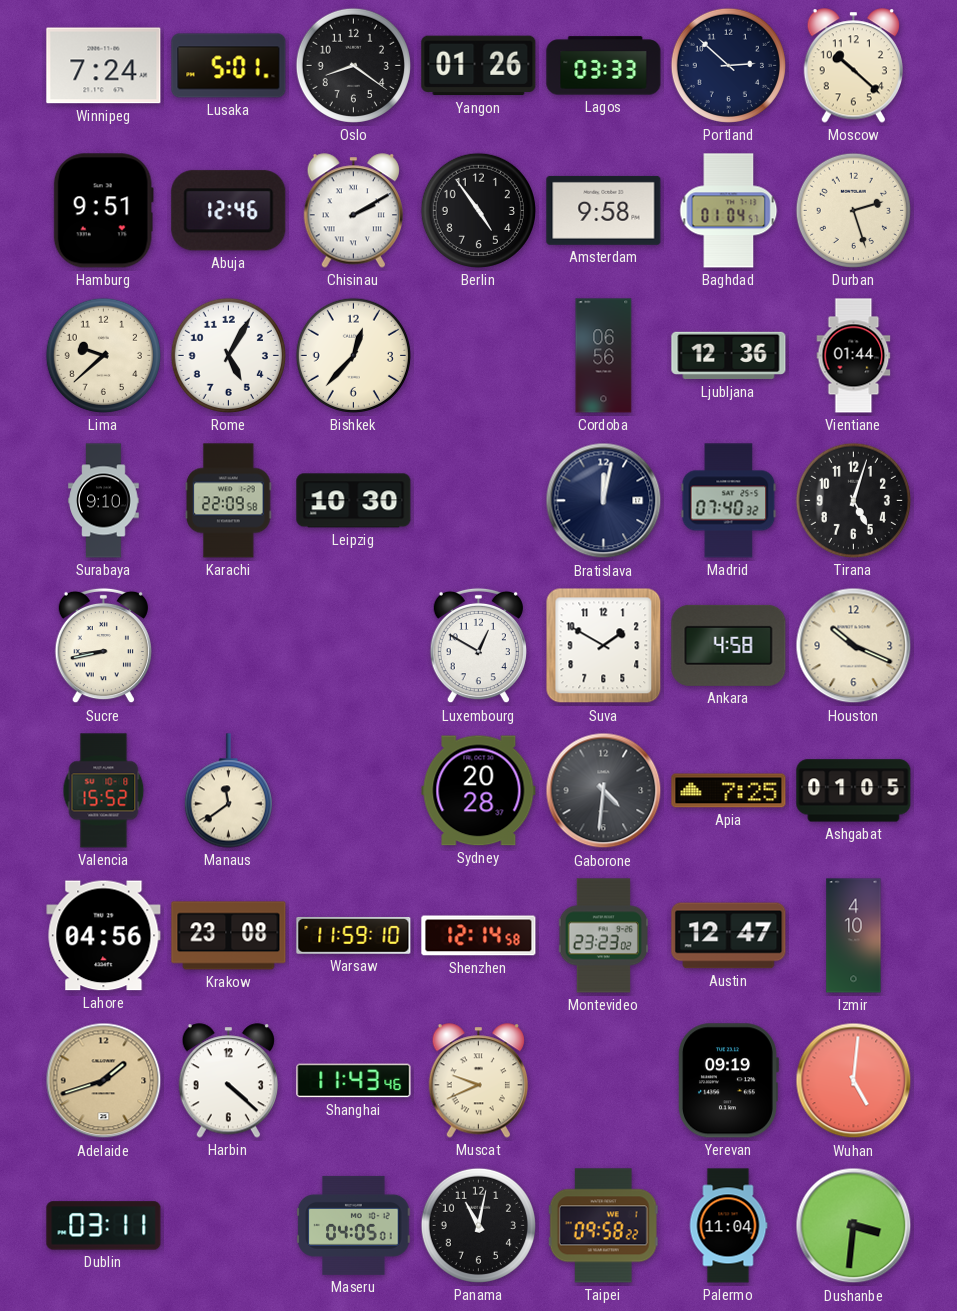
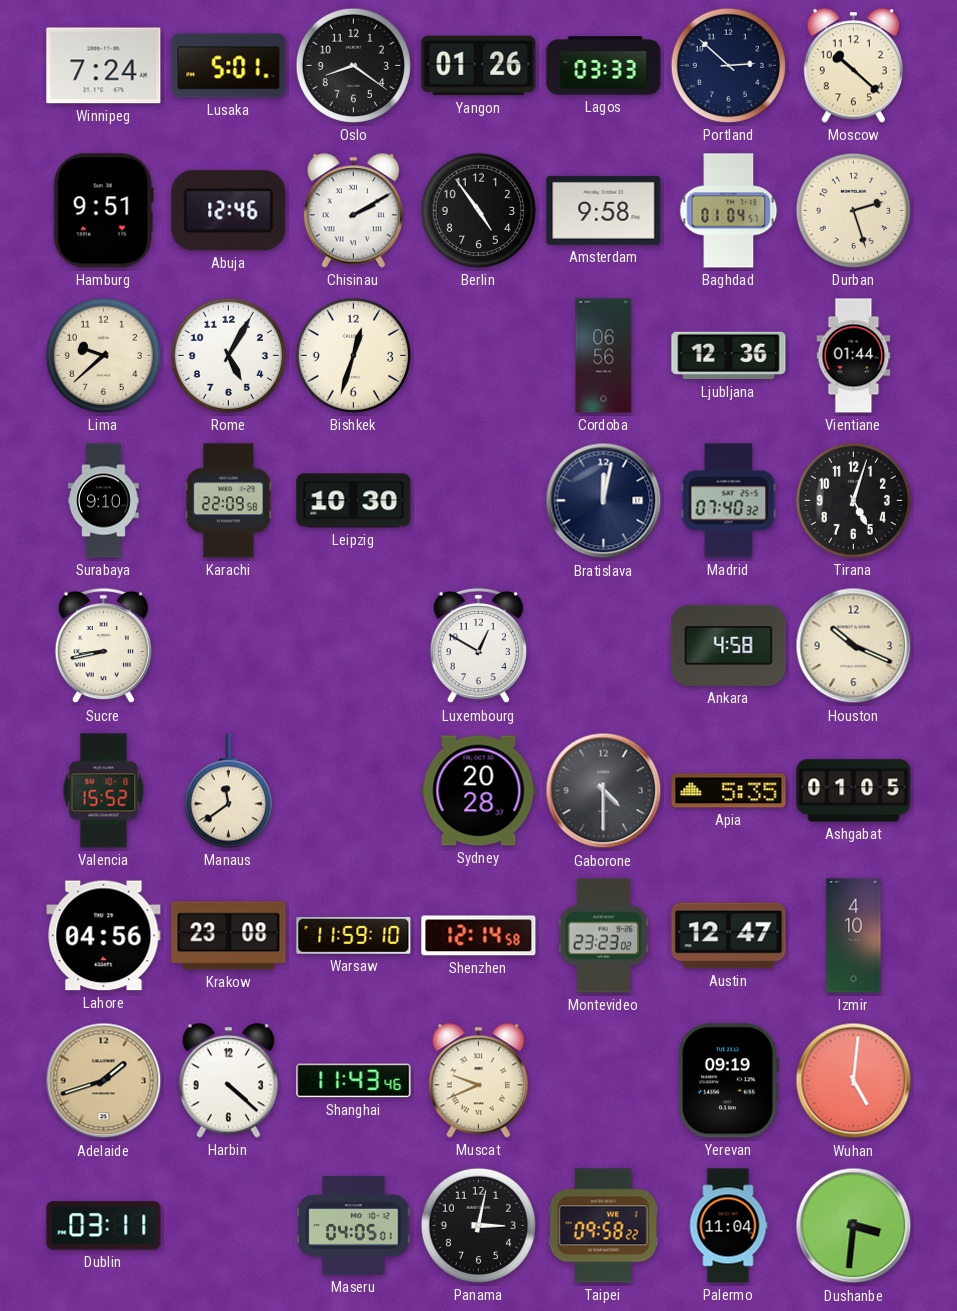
Bishkek: 12:37 -> 12:33
Suva: 1:50 -> none
Gaborone: 4:31 -> 4:30
Apia: 7:25 -> 5:35
Panama: 11:02 -> 3:02
